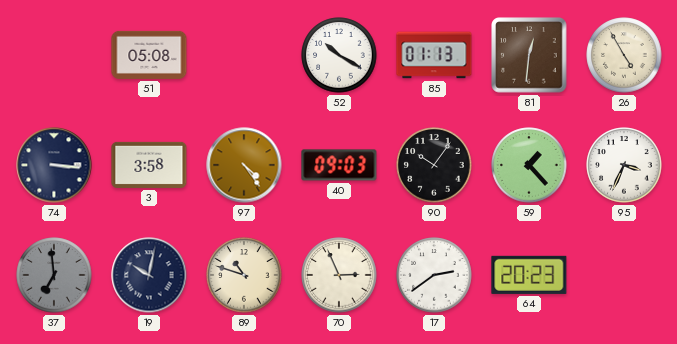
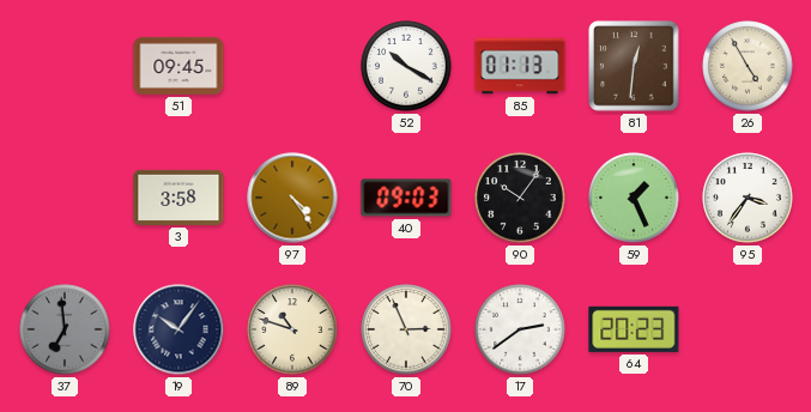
51: 05:08 -> 09:45
74: 3:16 -> none
59: 1:23 -> 1:26
95: 3:34 -> 3:36
19: 10:02 -> 10:06
